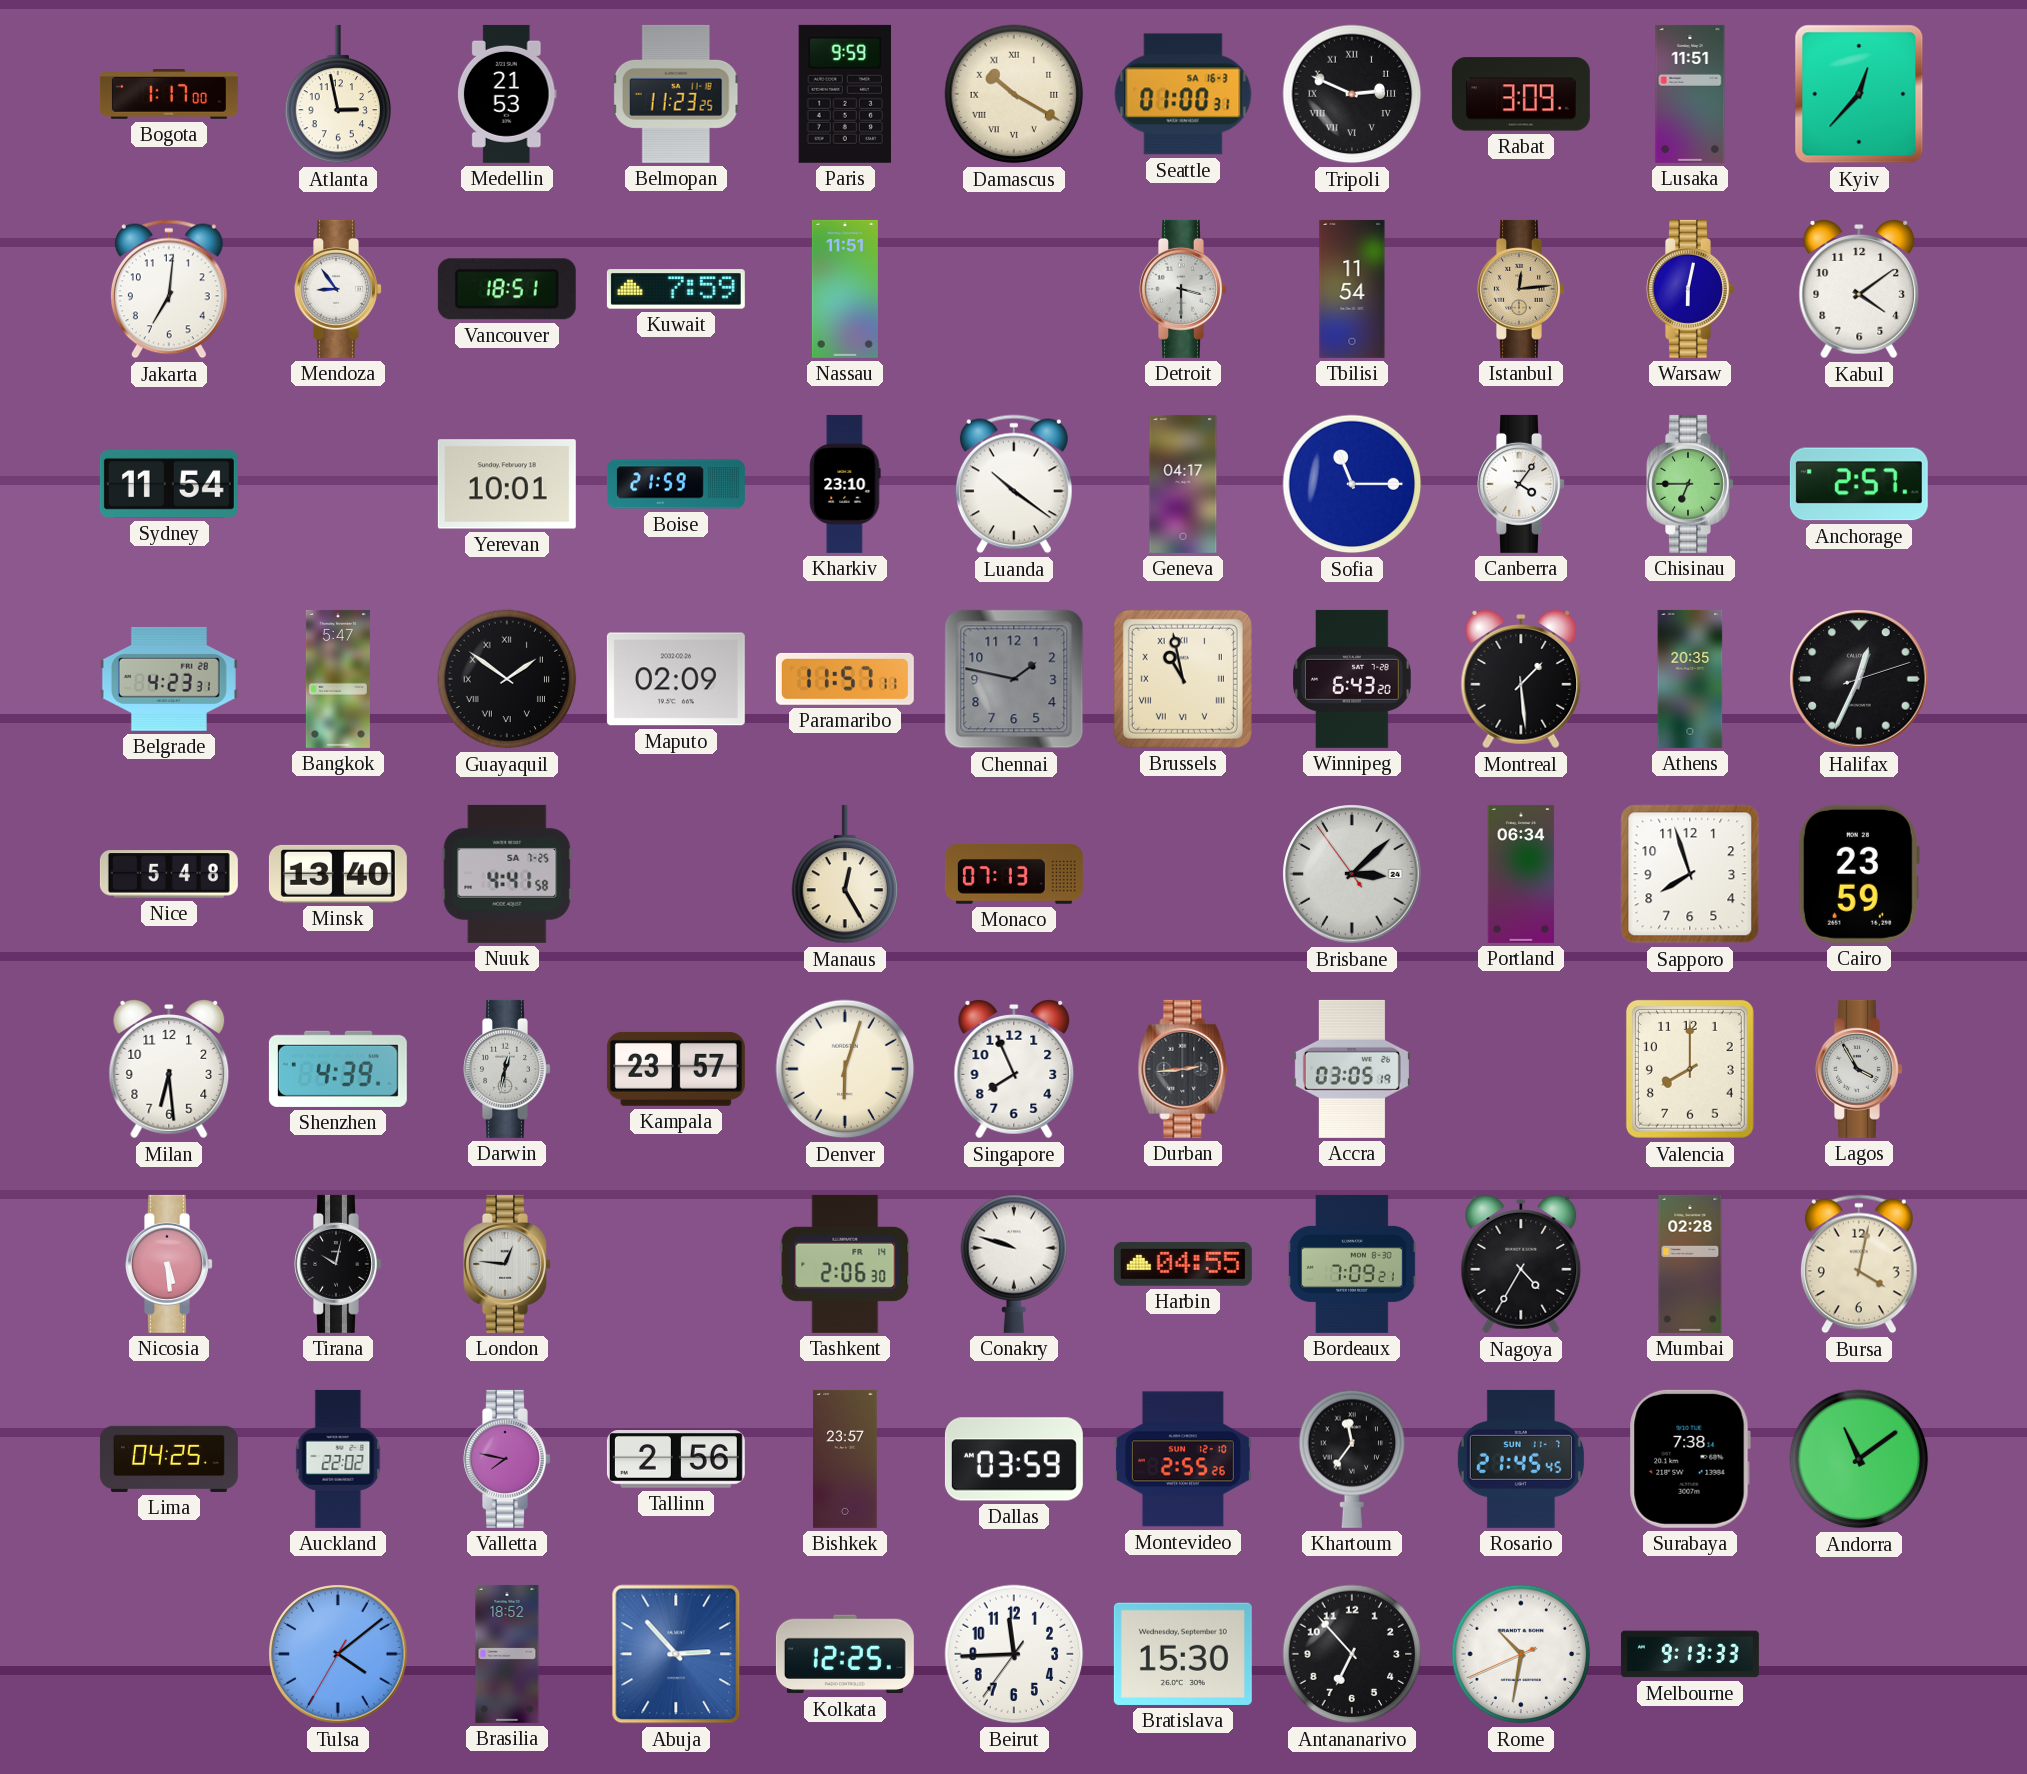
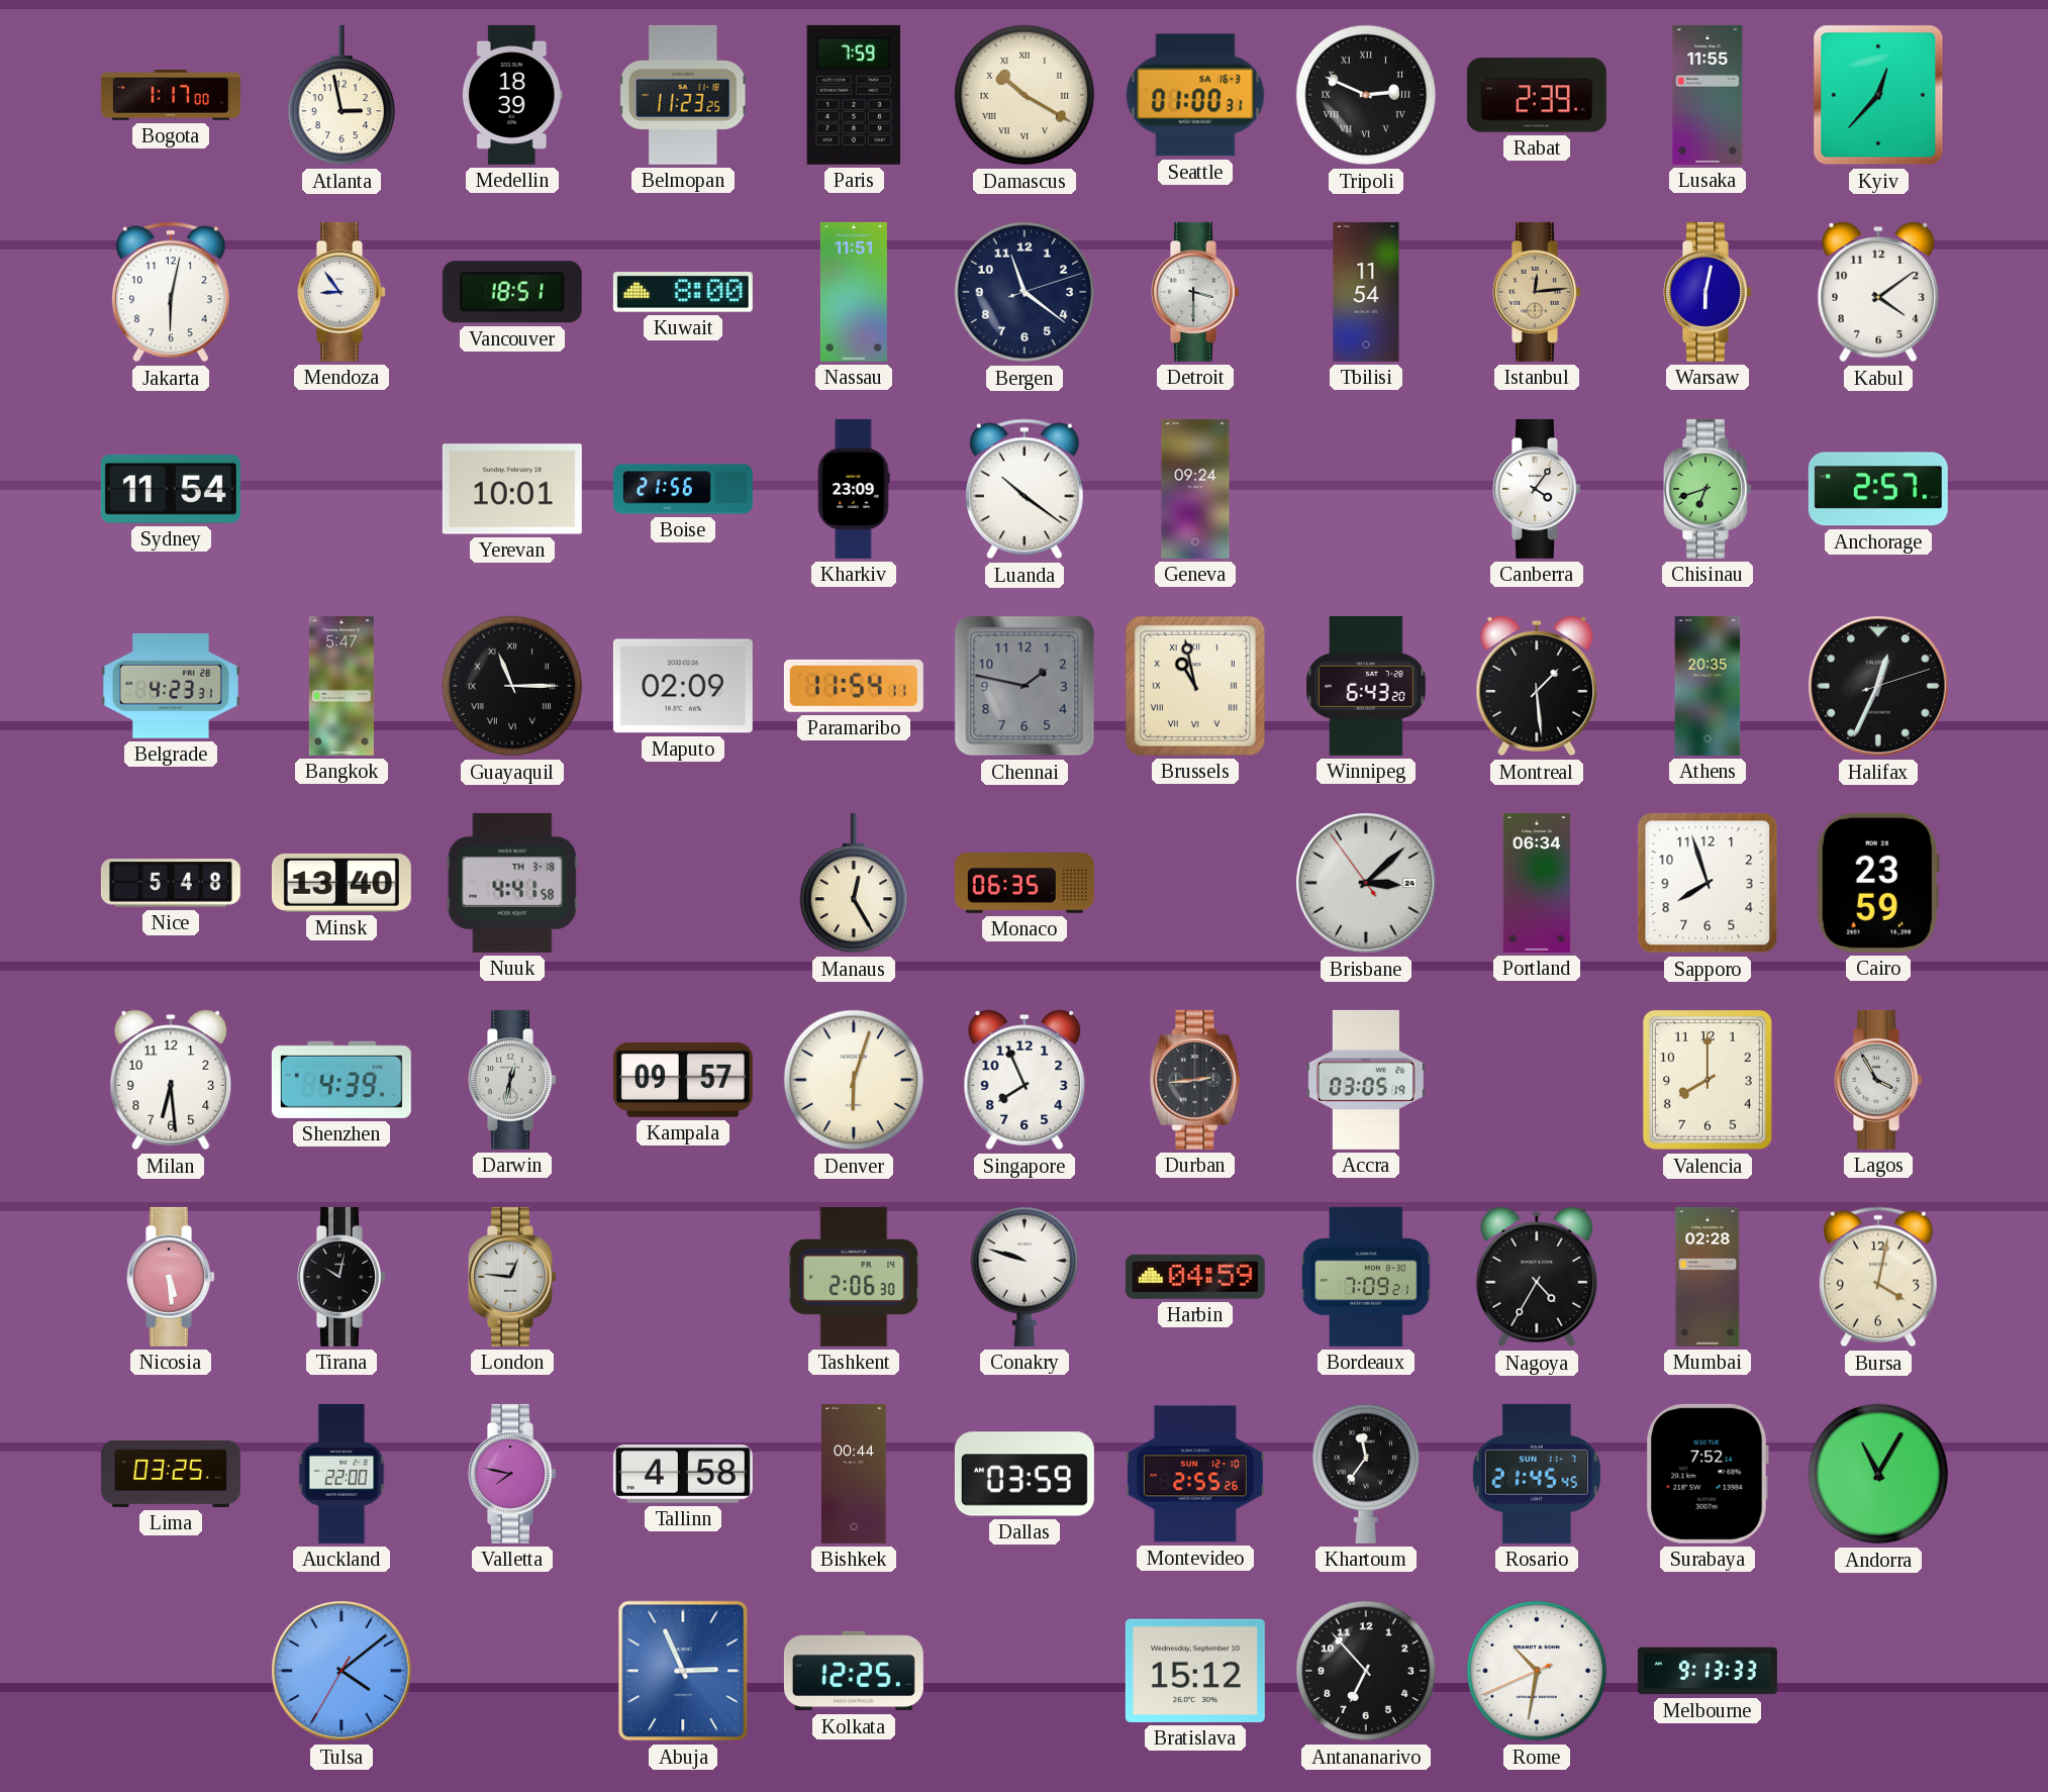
Medellin: 21:53 -> 18:39
Paris: 9:59 -> 7:59
Rabat: 3:09 -> 2:39
Lusaka: 11:51 -> 11:55
Jakarta: 7:01 -> 6:02
Kuwait: 7:59 -> 8:00
Bergen: none -> 11:21
Boise: 21:59 -> 21:56
Kharkiv: 23:10 -> 23:09
Geneva: 04:17 -> 09:24
Sofia: 11:15 -> none
Chisinau: 6:45 -> 6:42
Guayaquil: 1:51 -> 11:15
Paramaribo: 11:57 -> 11:54
Nuuk date: SA 7-25 -> TH 3-18
Monaco: 07:13 -> 06:35
Kampala: 23:57 -> 09:57
Harbin: 04:55 -> 04:59
Lima: 04:25 -> 03:25
Auckland: 22:02 -> 22:00
Tallinn: 2:56 -> 4:58
Bishkek: 23:57 -> 00:44
Surabaya: 7:38 -> 7:52
Andorra: 11:09 -> 11:05
Brasilia: 18:52 -> none
Abuja: 2:53 -> 2:56
Beirut: 11:44 -> none
Bratislava: 15:30 -> 15:12
